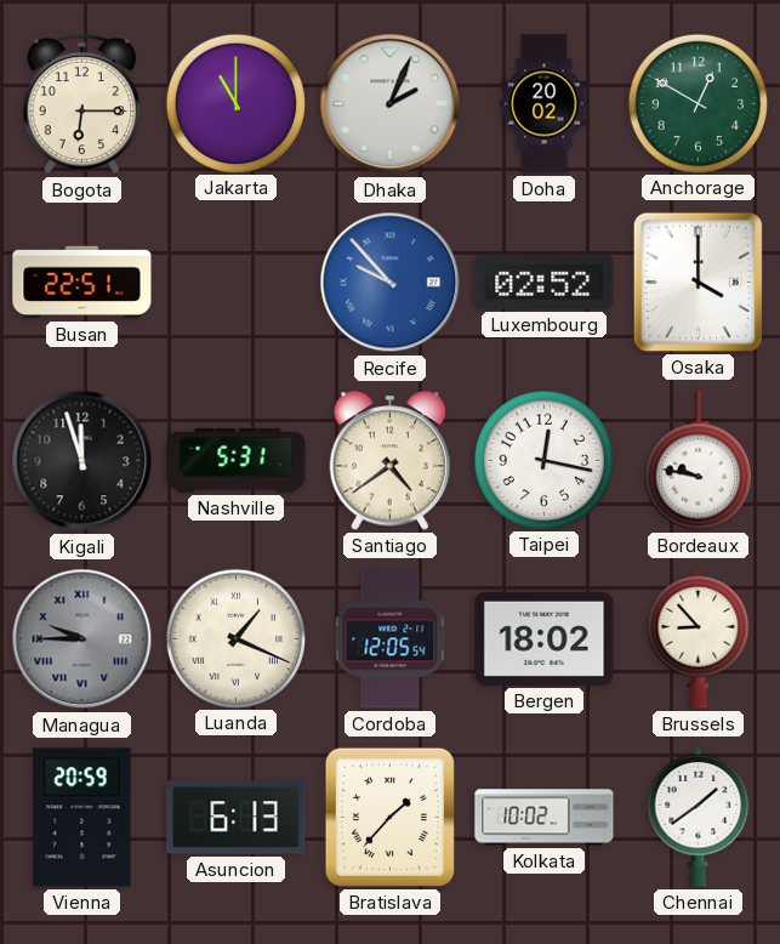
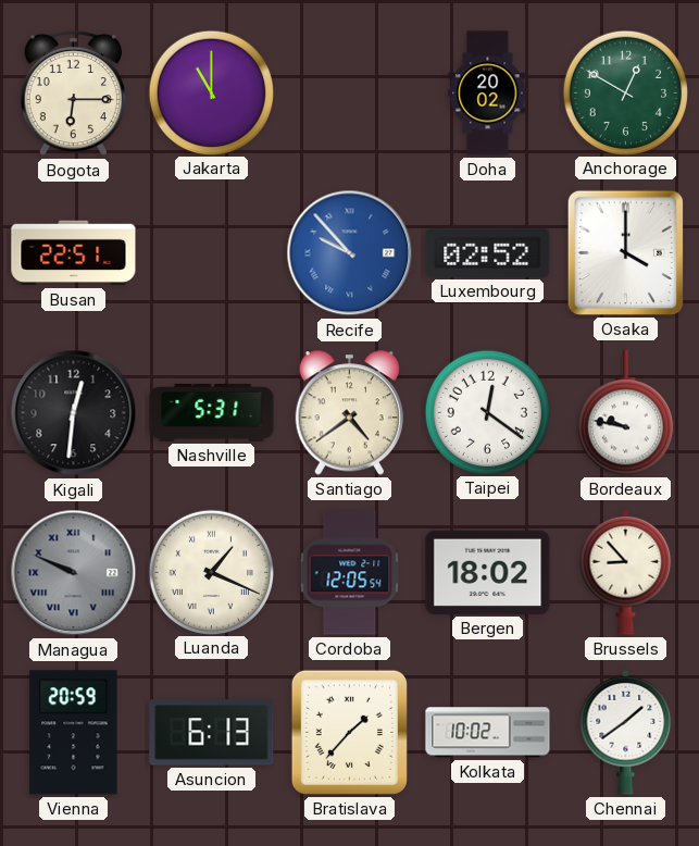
Dhaka: 2:04 -> none
Kigali: 11:57 -> 12:31
Taipei: 12:17 -> 12:21
Managua: 9:45 -> 9:49
